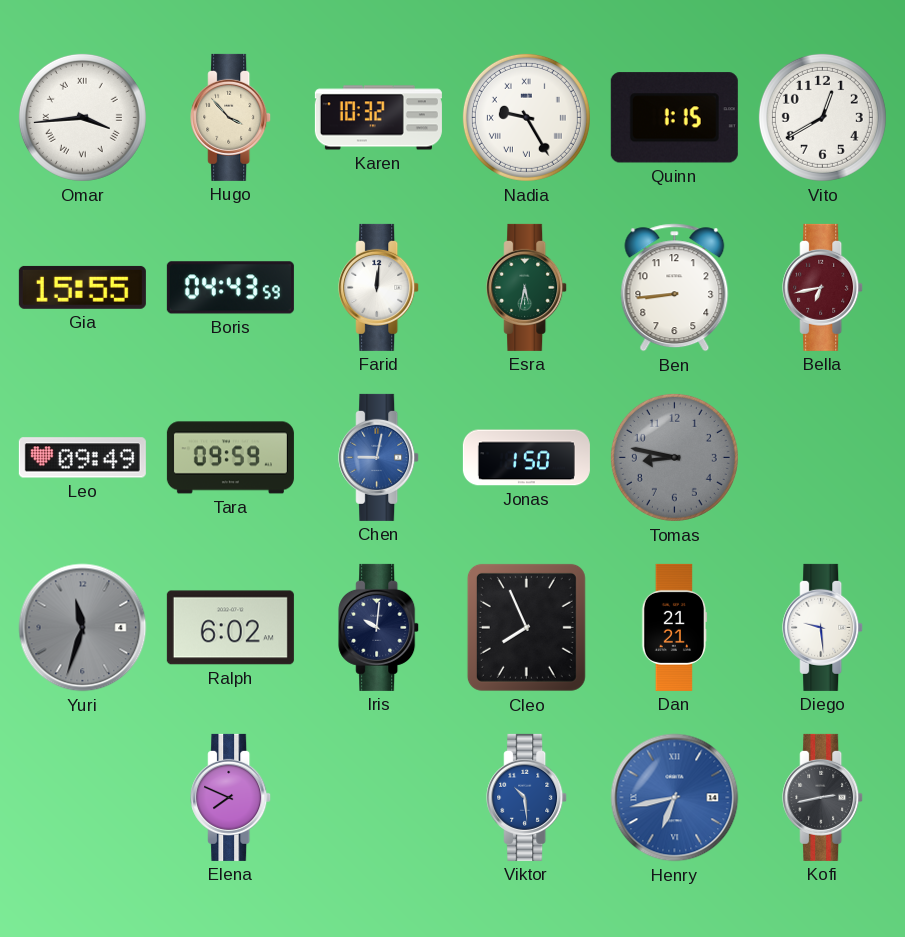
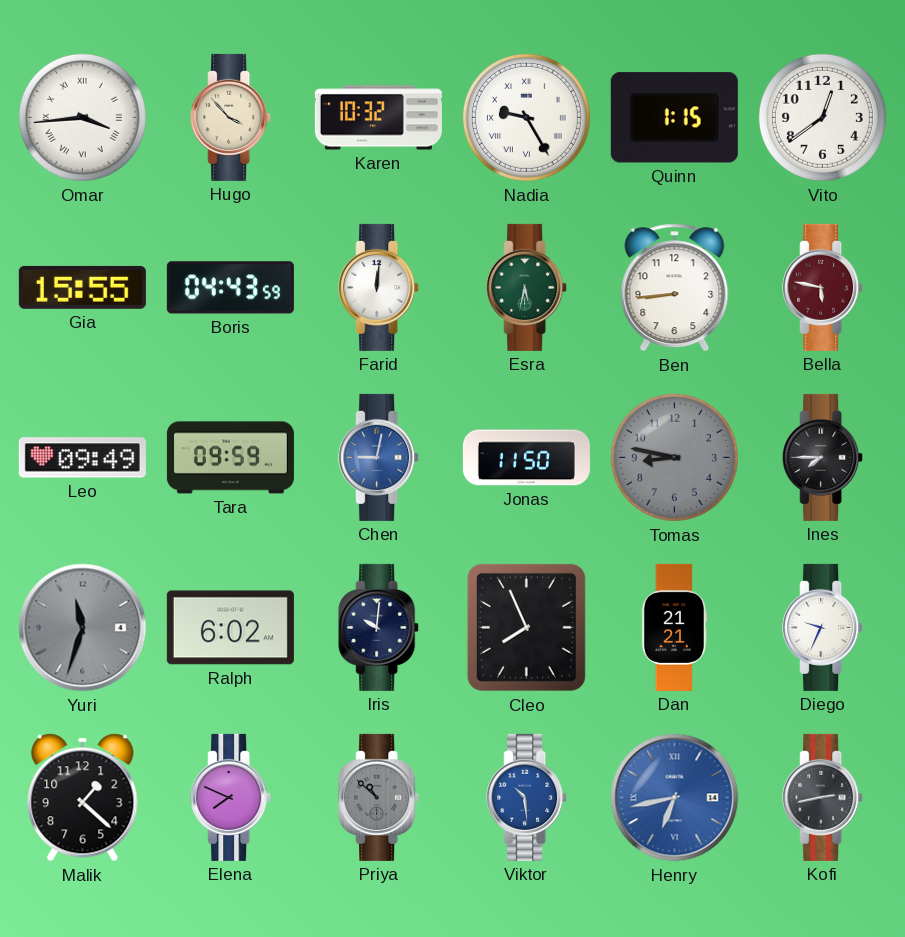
Vito: 12:40 -> 12:39
Bella: 6:43 -> 5:47
Jonas: 1:50 -> 11:50
Ines: none -> 7:45
Diego: 9:29 -> 9:34
Malik: none -> 1:22
Priya: none -> 10:52
